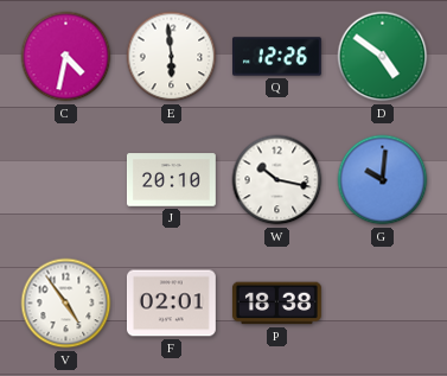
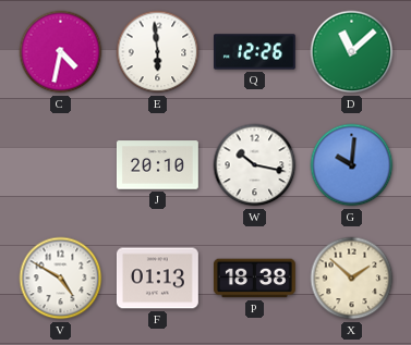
D: 4:51 -> 11:08
V: 4:54 -> 4:50
F: 02:01 -> 01:13
X: none -> 1:52
